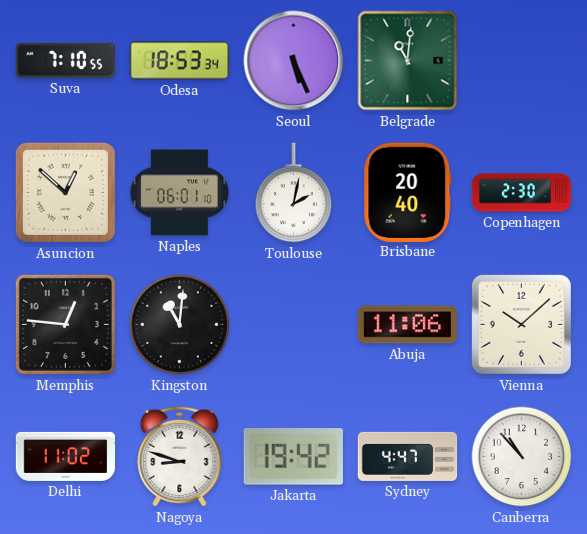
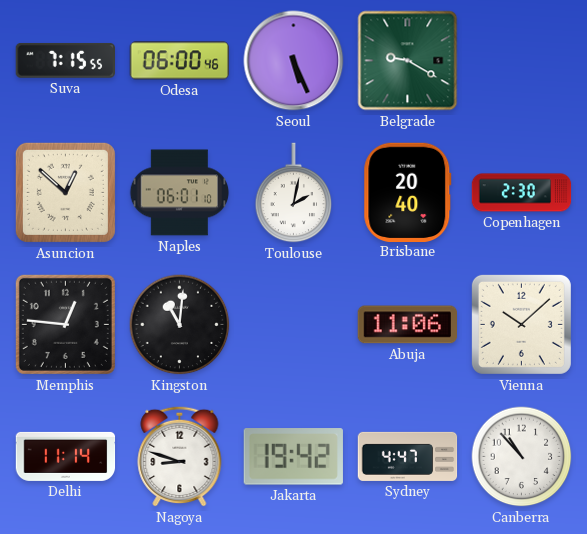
Suva: 7:10 -> 7:15
Odesa: 18:53 -> 06:00
Belgrade: 11:01 -> 9:20
Delhi: 11:02 -> 11:14
